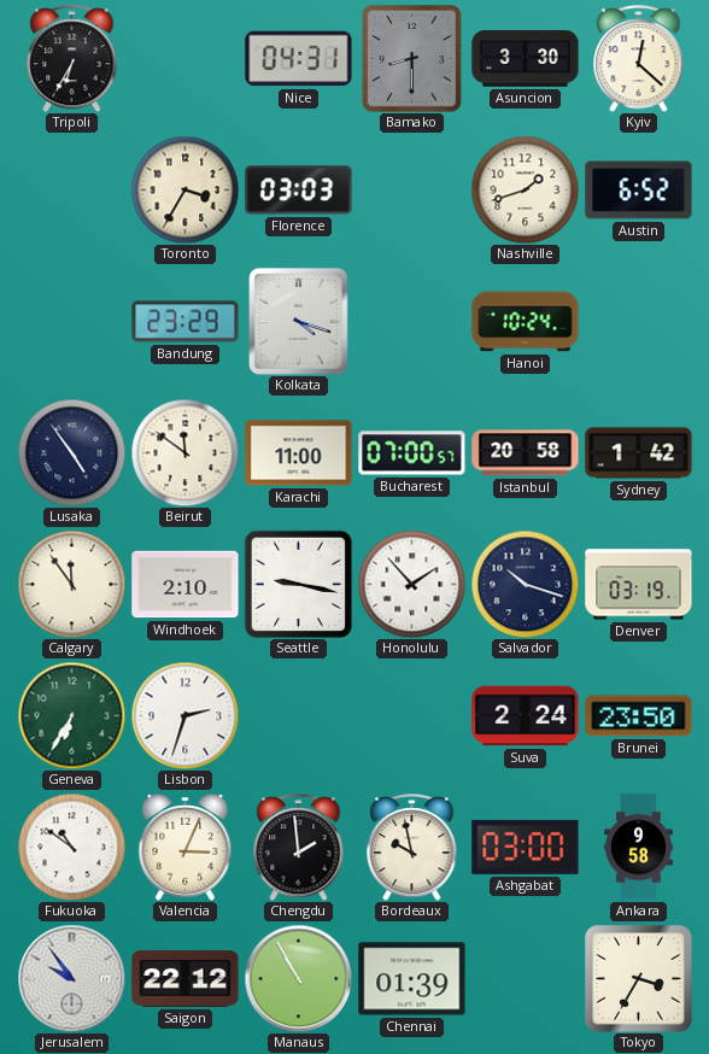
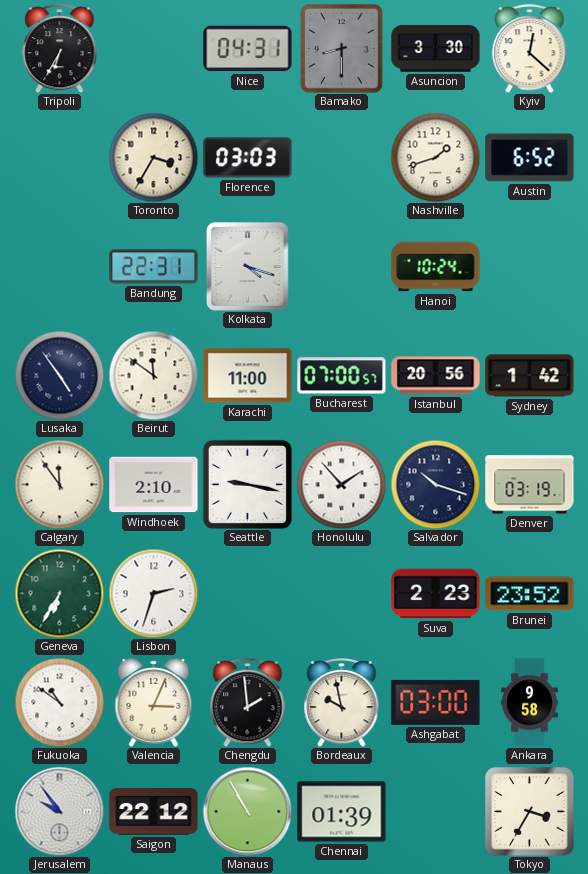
Bandung: 23:29 -> 22:31
Istanbul: 20:58 -> 20:56
Suva: 2:24 -> 2:23
Brunei: 23:50 -> 23:52
